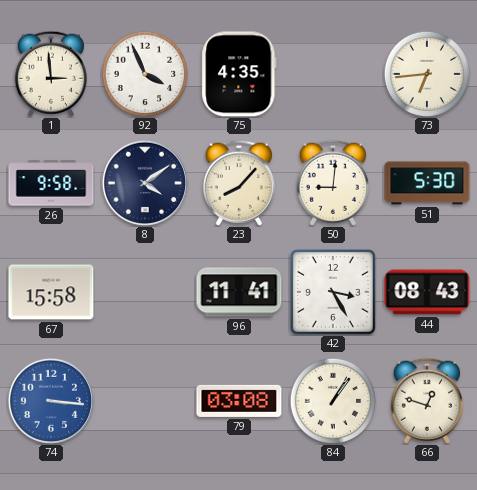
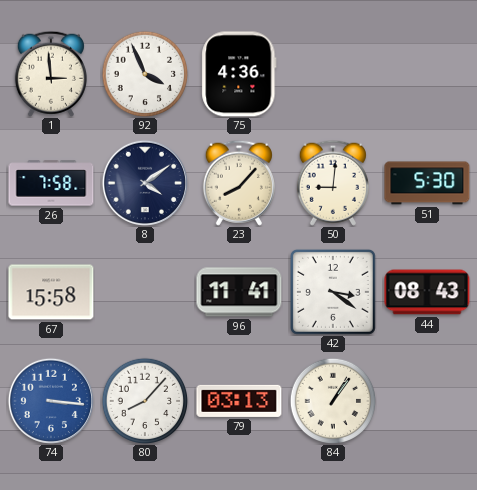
75: 4:35 -> 4:36
73: 6:44 -> none
26: 9:58 -> 7:58
42: 3:25 -> 3:21
80: none -> 8:07
79: 03:08 -> 03:13
66: 12:48 -> none
